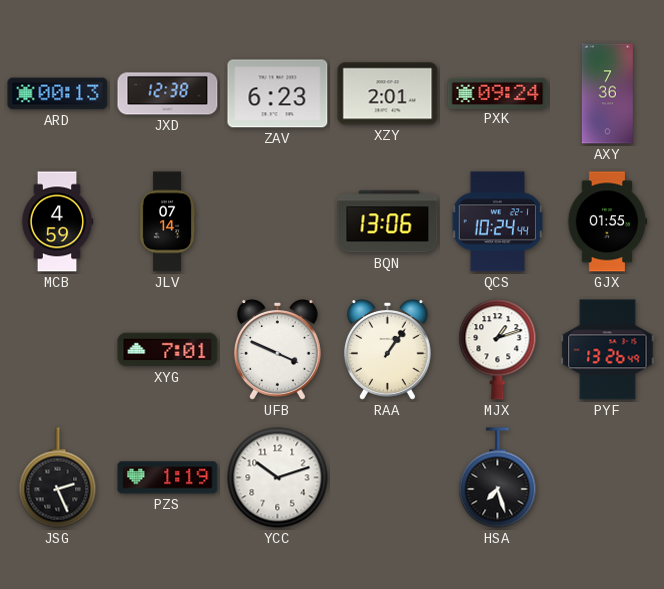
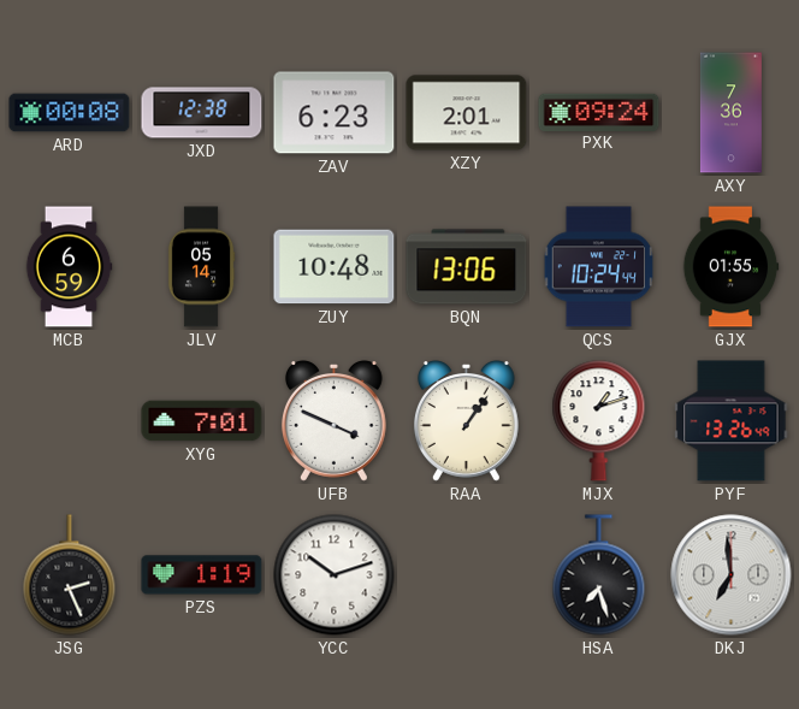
ARD: 00:13 -> 00:08
MCB: 4:59 -> 6:59
JLV: 07:14 -> 05:14
ZUY: none -> 10:48
DKJ: none -> 6:59
